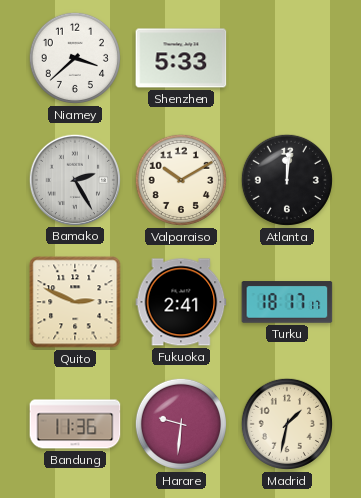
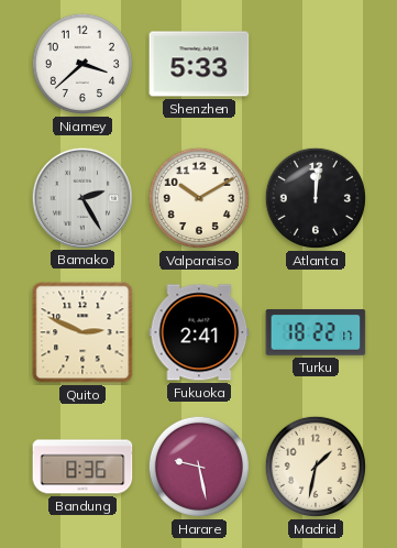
Turku: 18:17 -> 18:22
Bandung: 11:36 -> 8:36
Harare: 9:31 -> 9:28
